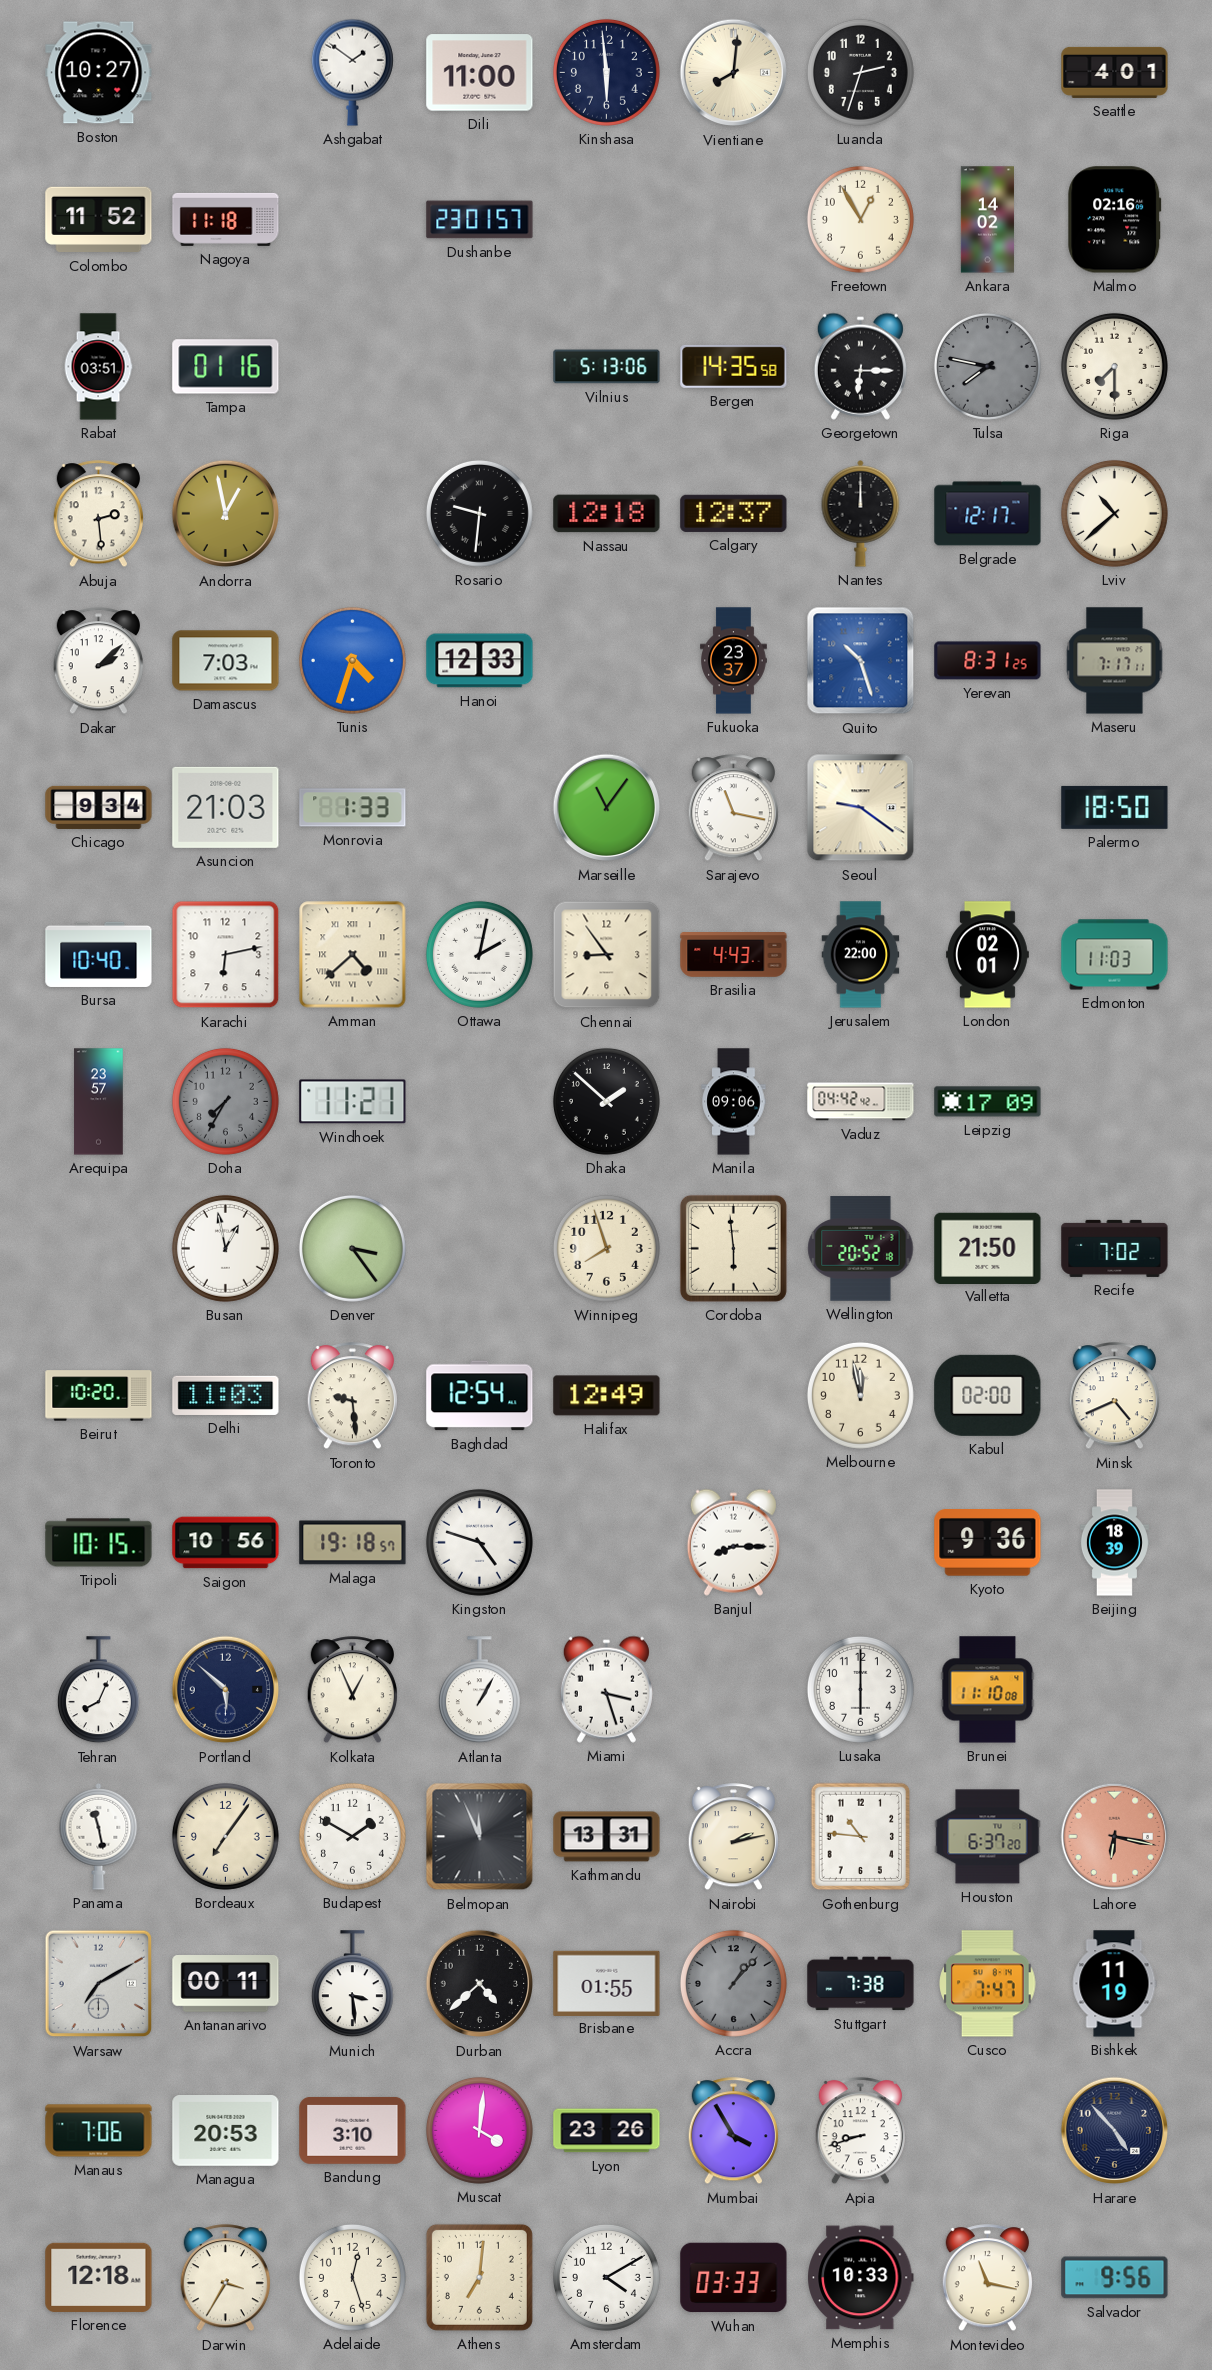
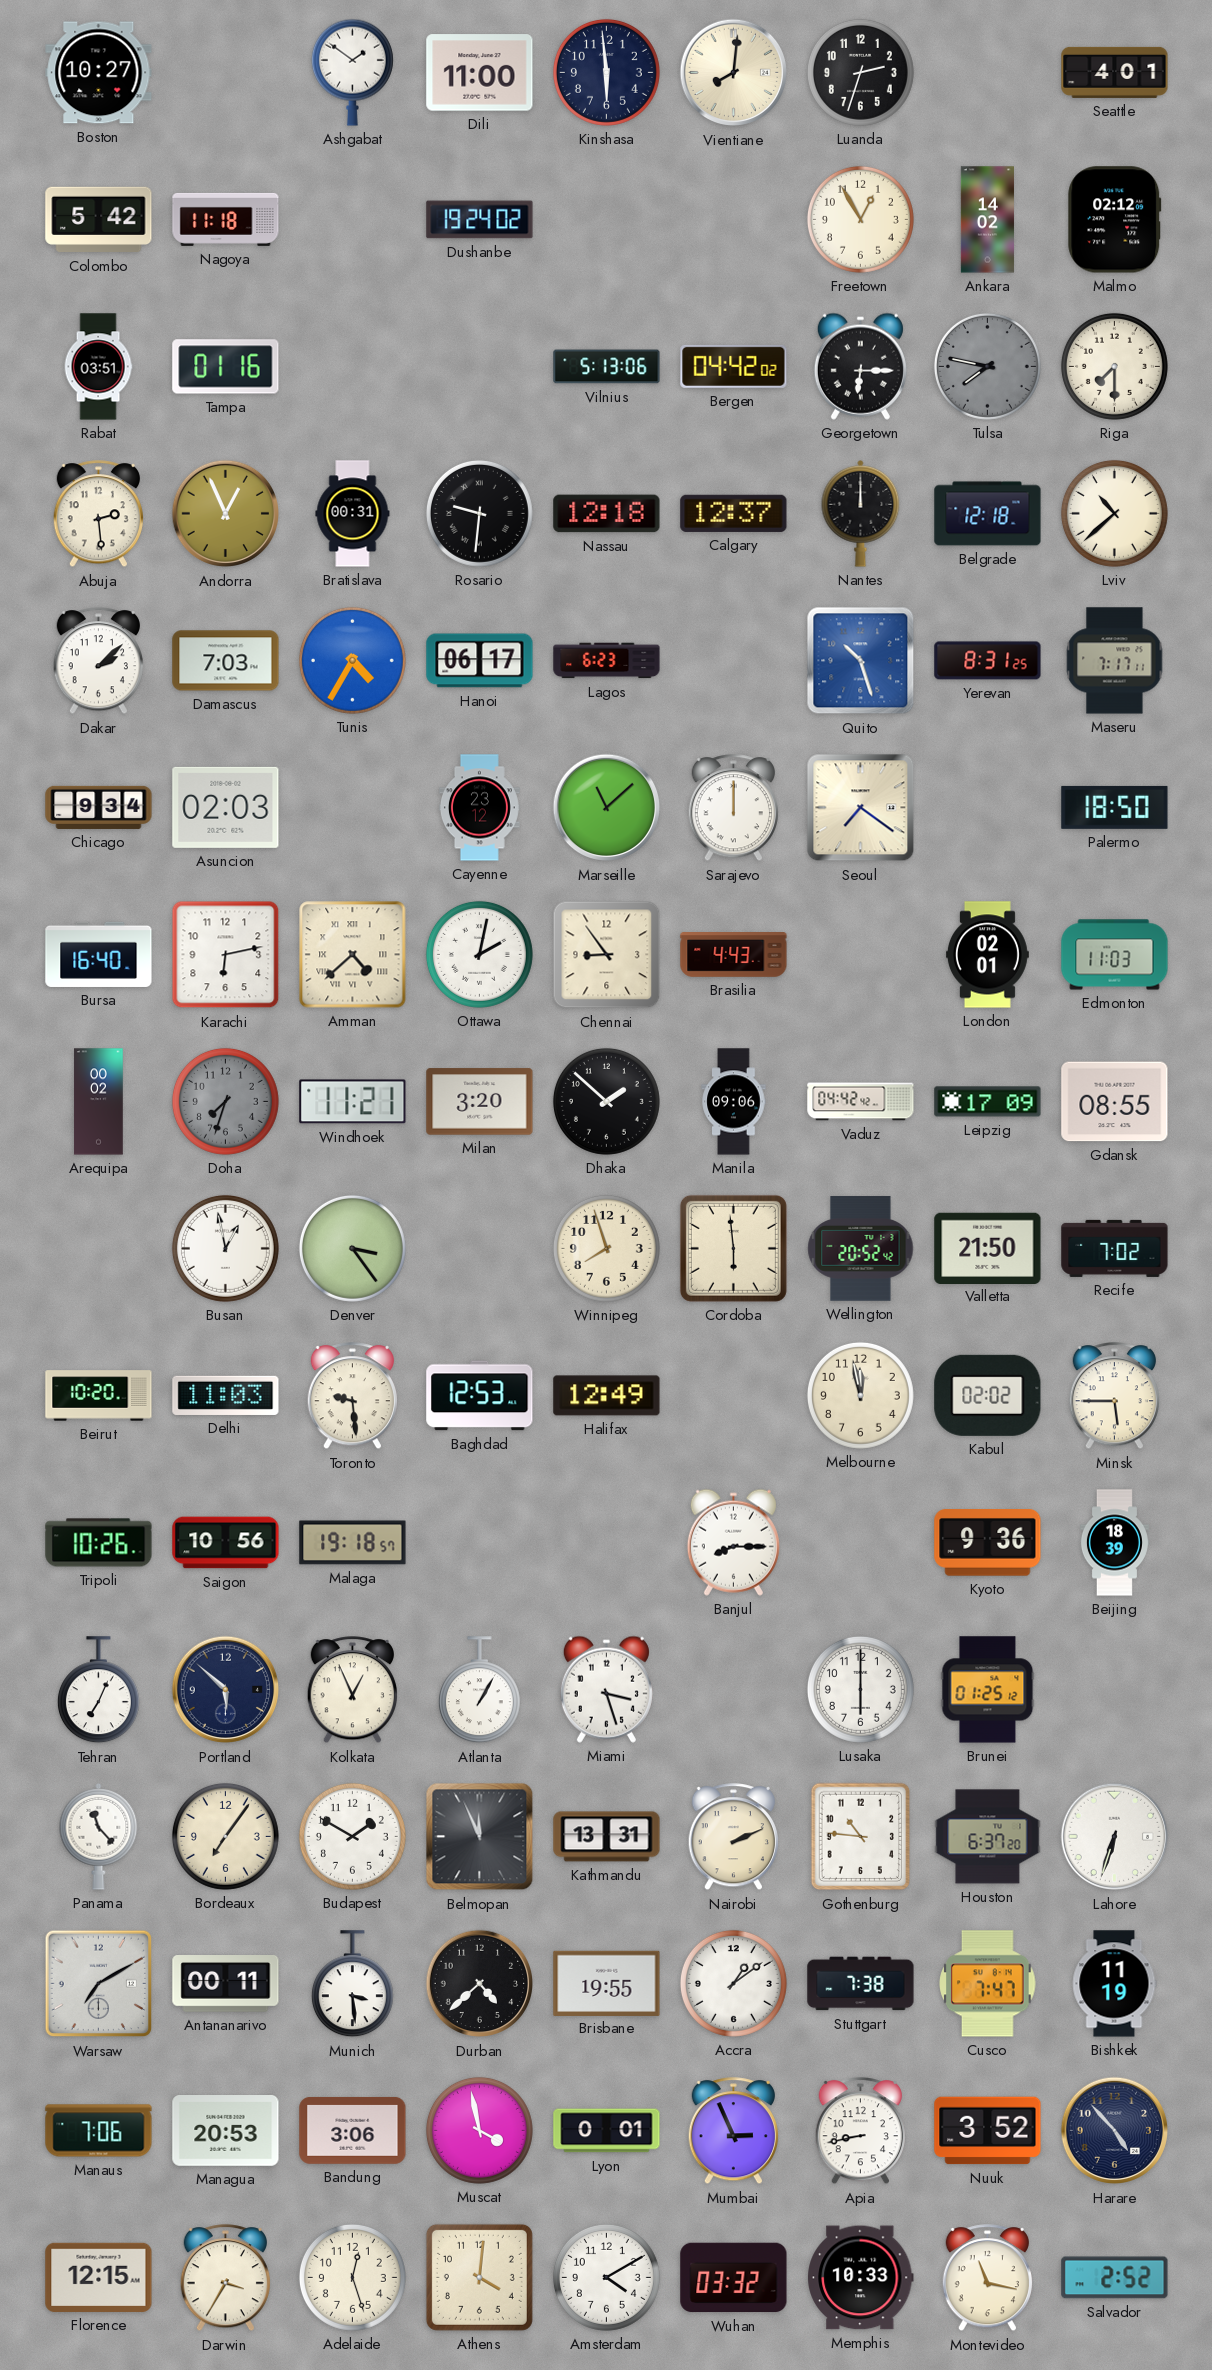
Colombo: 11:52 -> 5:42
Dushanbe: 23:01 -> 19:24
Malmo: 02:16 -> 02:12
Bergen: 14:35 -> 04:42
Andorra: 12:58 -> 12:56
Bratislava: none -> 00:31
Belgrade: 12:17 -> 12:18
Tunis: 4:33 -> 4:35
Hanoi: 12:33 -> 06:17
Lagos: none -> 6:23
Fukuoka: 23:37 -> none
Asuncion: 21:03 -> 02:03
Monrovia: 1:33 -> none
Cayenne: none -> 23:12
Marseille: 11:06 -> 11:08
Sarajevo: 11:17 -> 12:00
Seoul: 9:21 -> 7:21
Bursa: 10:40 -> 16:40
Jerusalem: 22:00 -> none
Arequipa: 23:57 -> 00:02
Doha: 7:35 -> 7:33
Milan: none -> 3:20
Gdansk: none -> 08:55
Wellington: 20:52:18 -> 20:52:42
Baghdad: 12:54 -> 12:53
Kabul: 02:00 -> 02:02
Minsk: 4:41 -> 5:45
Tripoli: 10:15 -> 10:26
Kingston: 4:48 -> none
Tehran: 8:04 -> 7:04
Brunei: 11:10 -> 01:25
Panama: 11:28 -> 11:23
Nairobi: 2:13 -> 2:11
Lahore: 6:17 -> 6:33
Lahore dial: salmon -> white
Brisbane: 01:55 -> 19:55
Accra: 1:07 -> 1:09
Accra dial: grey -> white
Bandung: 3:10 -> 3:06
Muscat: 4:01 -> 3:58
Lyon: 23:26 -> 0:01
Mumbai: 3:55 -> 2:56
Apia: 8:42 -> 8:43
Nuuk: none -> 3:52
Florence: 12:18 -> 12:15
Athens: 7:01 -> 4:01
Wuhan: 03:33 -> 03:32
Salvador: 9:56 -> 2:52
